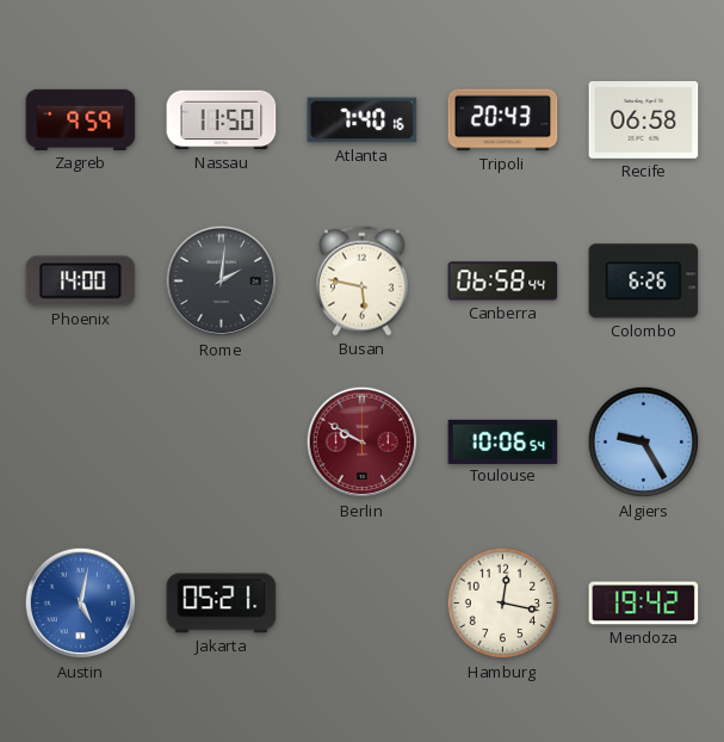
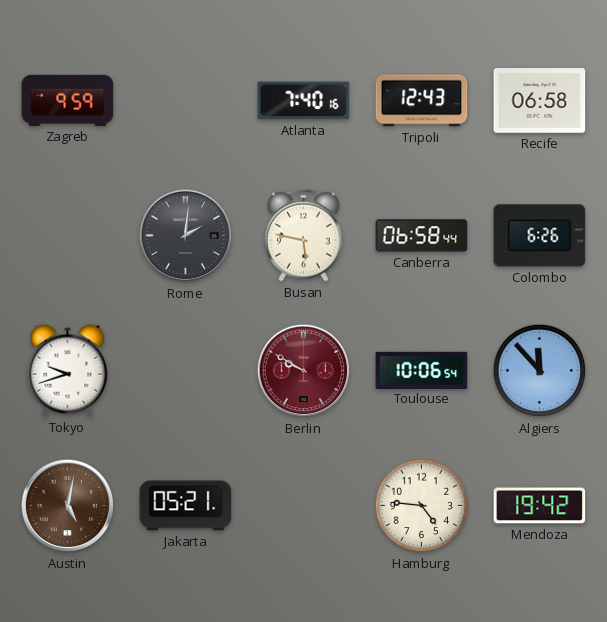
Nassau: 11:50 -> none
Tripoli: 20:43 -> 12:43
Phoenix: 14:00 -> none
Tokyo: none -> 9:42
Algiers: 9:25 -> 11:53
Austin dial: blue -> brown
Hamburg: 12:17 -> 4:46
